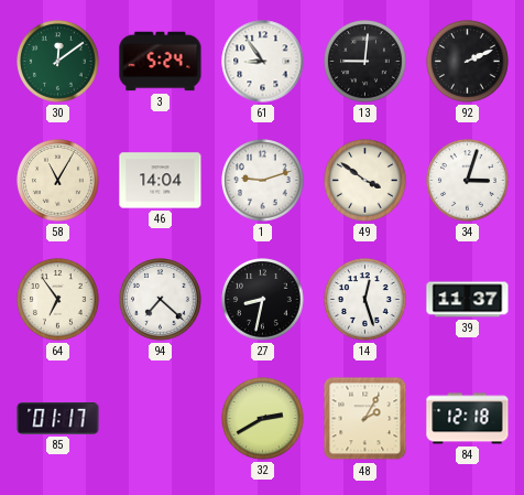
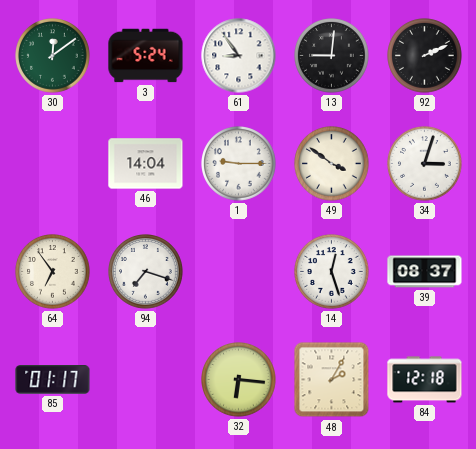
58: 11:05 -> none
1: 9:12 -> 9:15
94: 7:22 -> 7:18
27: 8:32 -> none
39: 11:37 -> 08:37
32: 2:40 -> 6:16
